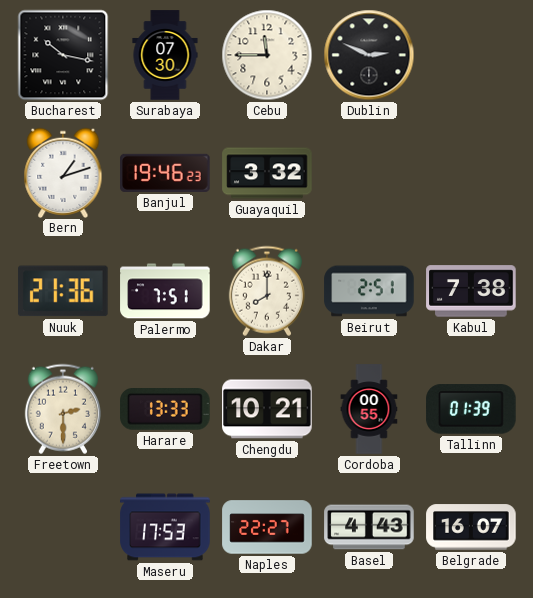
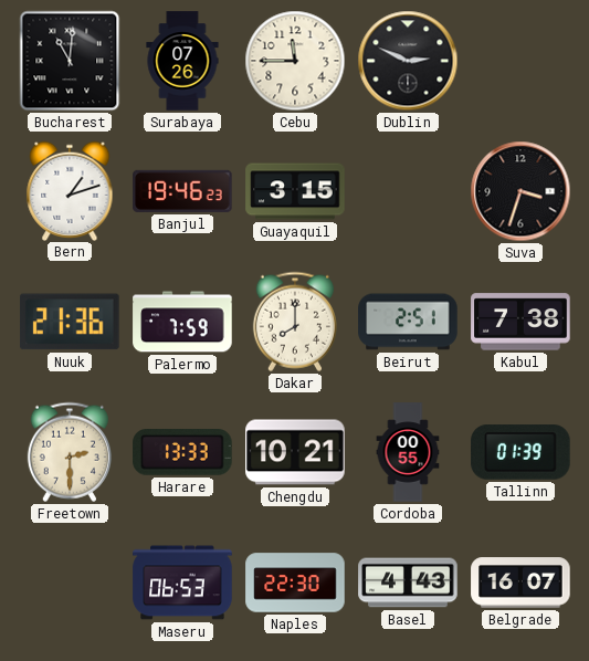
Bucharest: 10:17 -> 11:01
Surabaya: 07:30 -> 07:26
Guayaquil: 3:32 -> 3:15
Suva: none -> 3:33
Palermo: 7:51 -> 7:59
Maseru: 17:53 -> 06:53
Naples: 22:27 -> 22:30
